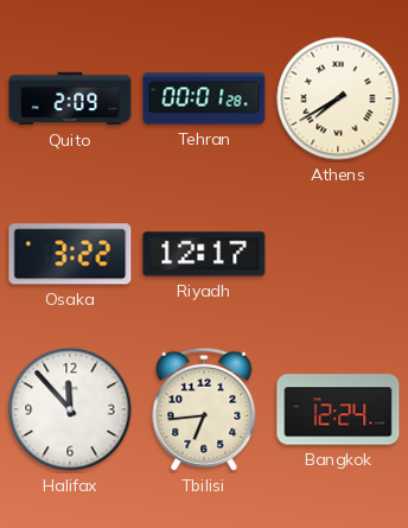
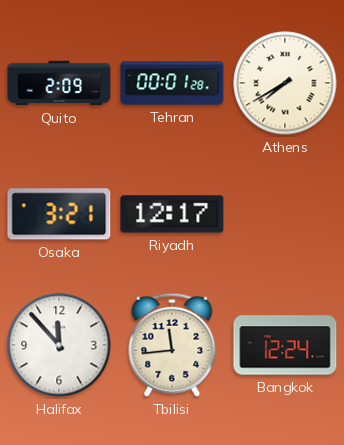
Osaka: 3:22 -> 3:21
Tbilisi: 6:44 -> 11:44
